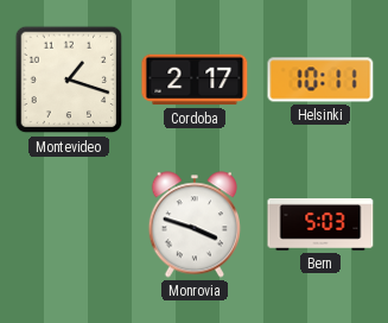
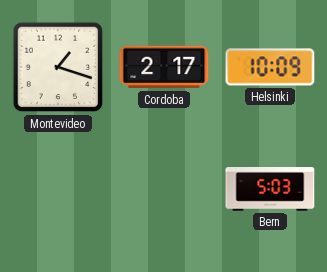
Helsinki: 10:11 -> 10:09
Monrovia: 3:48 -> none
